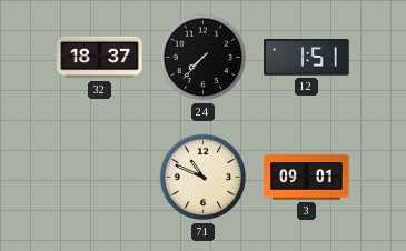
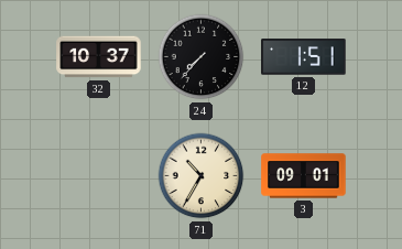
32: 18:37 -> 10:37
71: 10:49 -> 10:35
